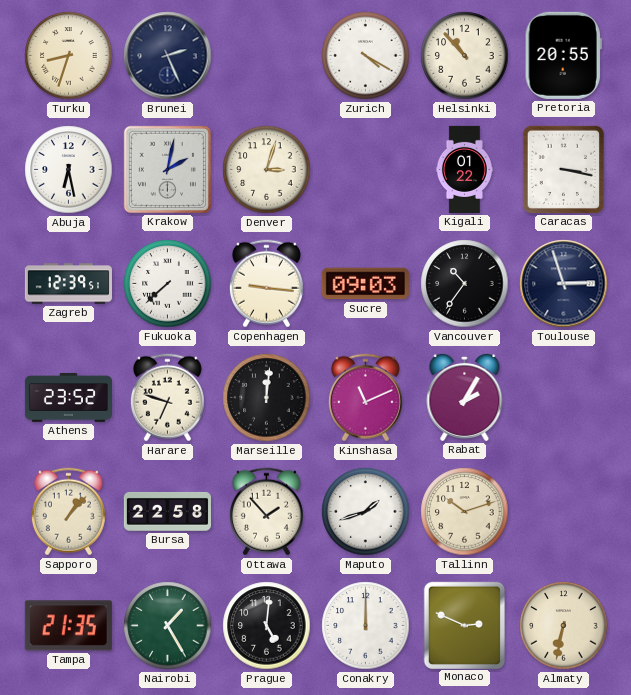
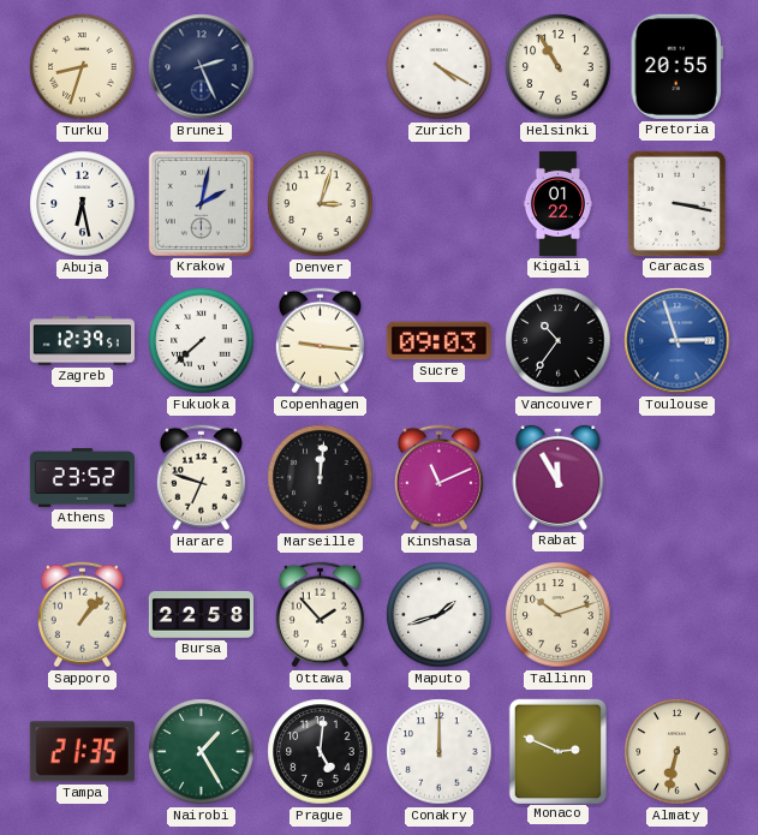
Helsinki: 10:53 -> 10:55
Toulouse dial: navy -> blue
Rabat: 2:05 -> 11:55
